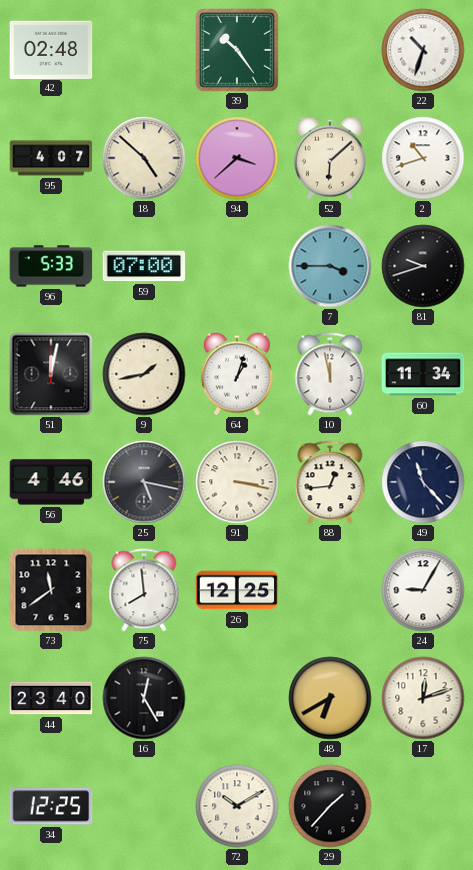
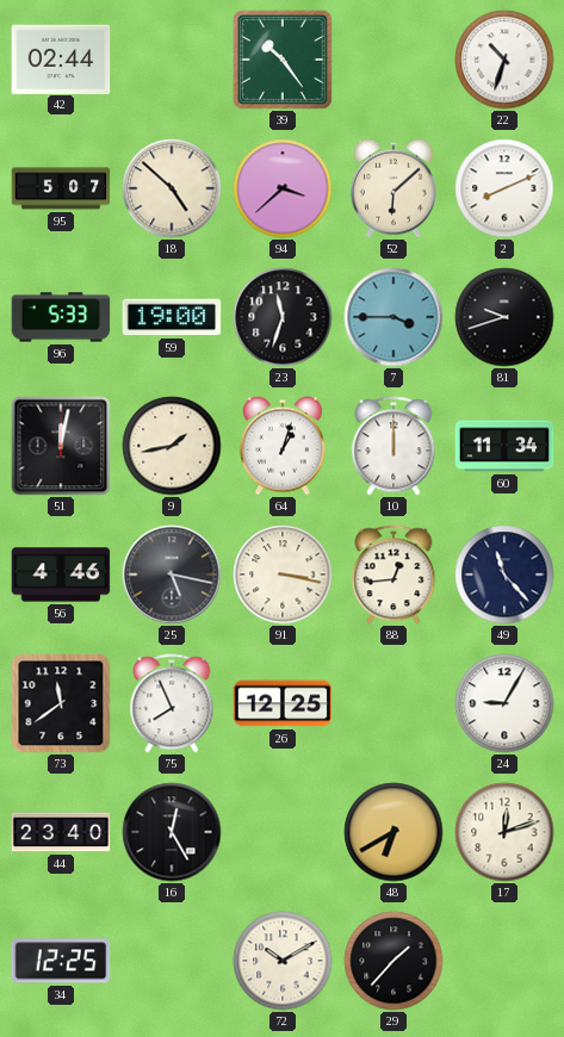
42: 02:48 -> 02:44
95: 4:07 -> 5:07
2: 10:42 -> 8:11
59: 07:00 -> 19:00
23: none -> 11:33
10: 11:58 -> 12:00
75: 7:59 -> 7:56
